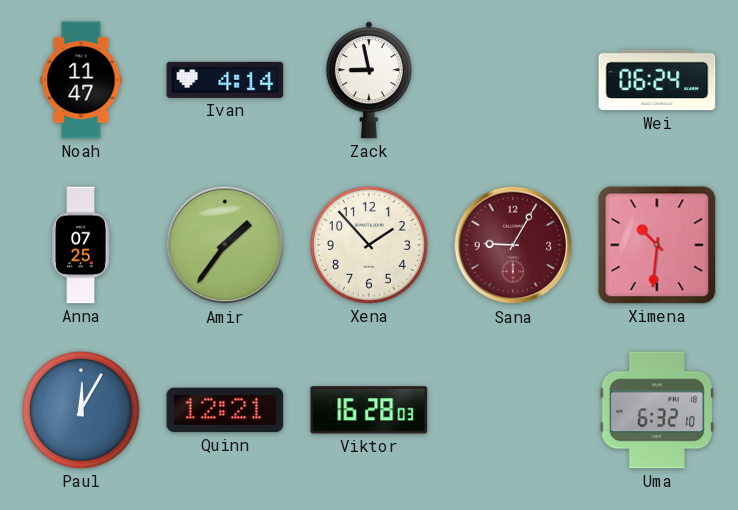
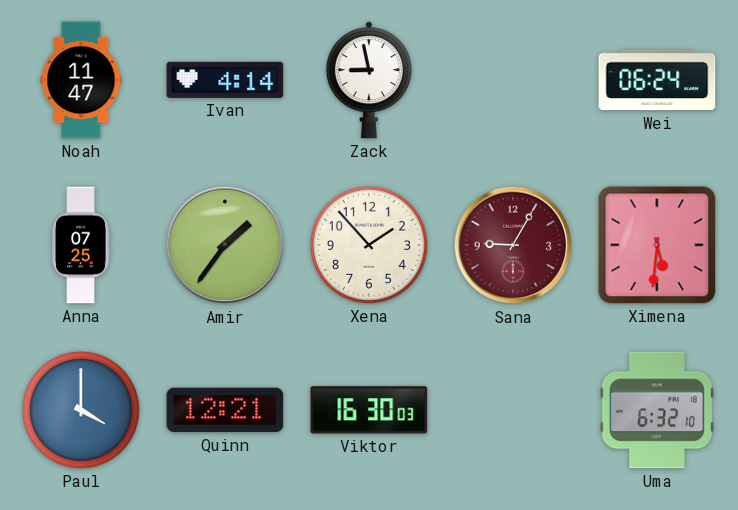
Ximena: 10:31 -> 5:31
Paul: 12:05 -> 4:00
Viktor: 16:28 -> 16:30
